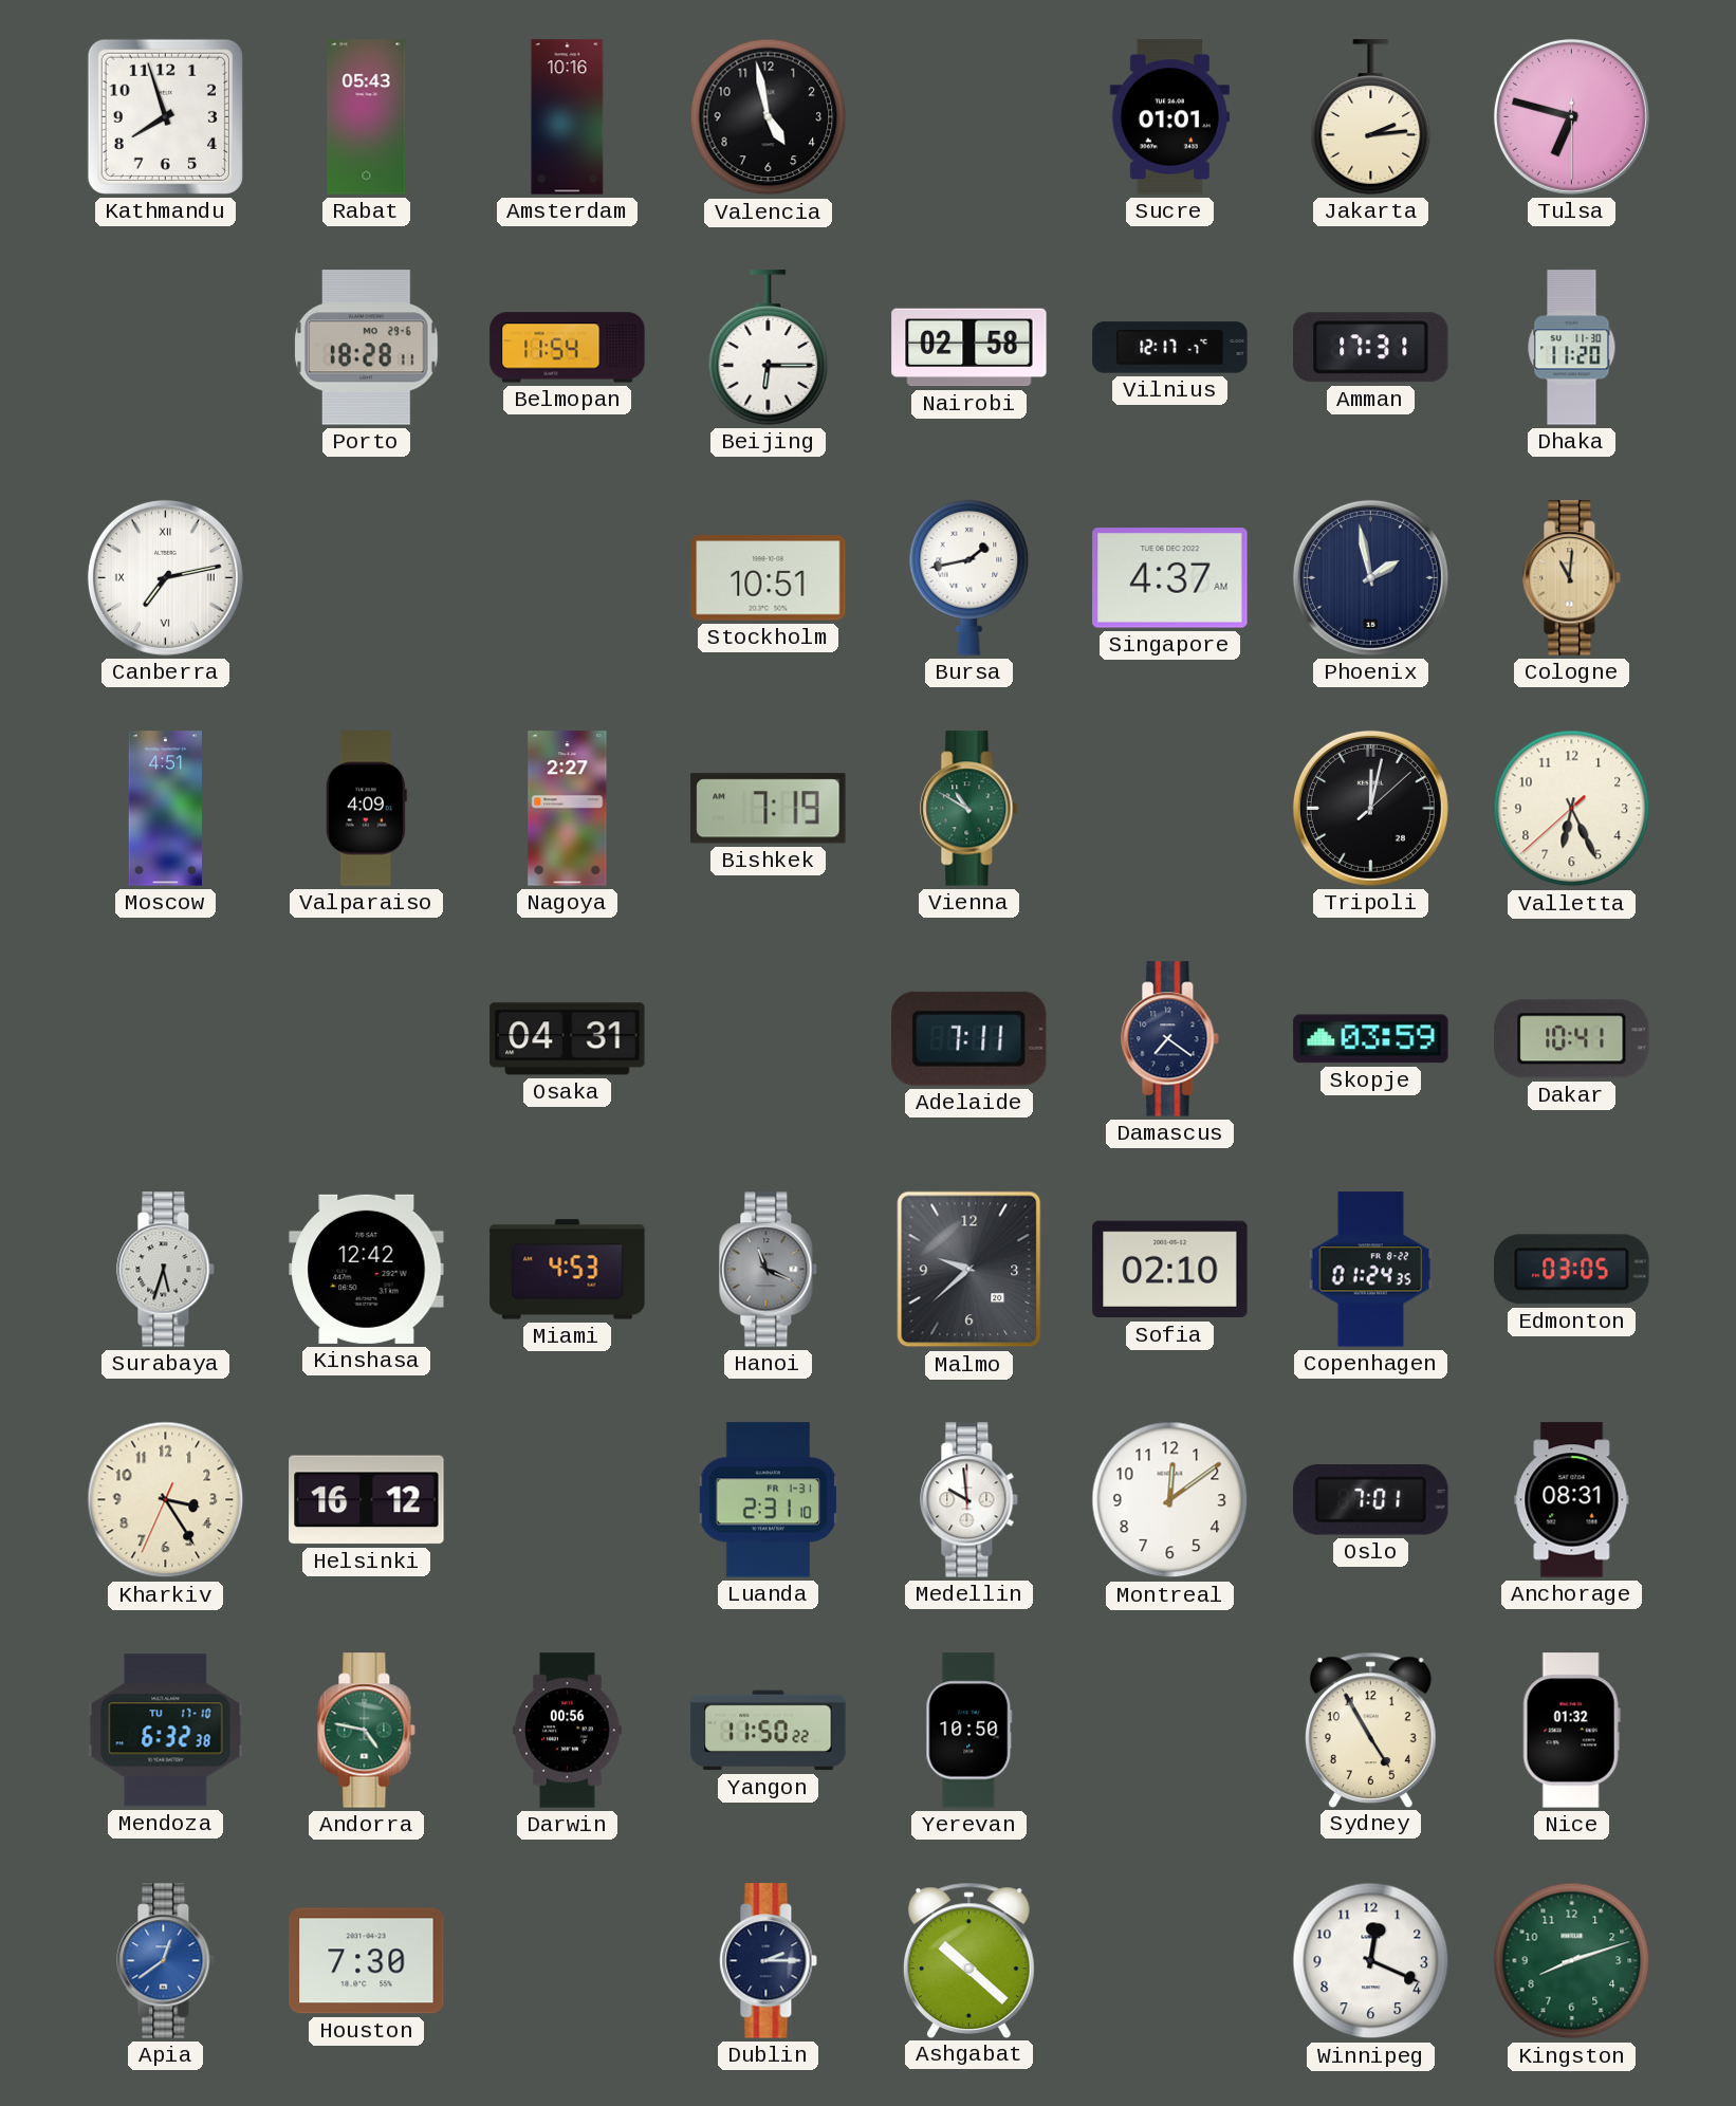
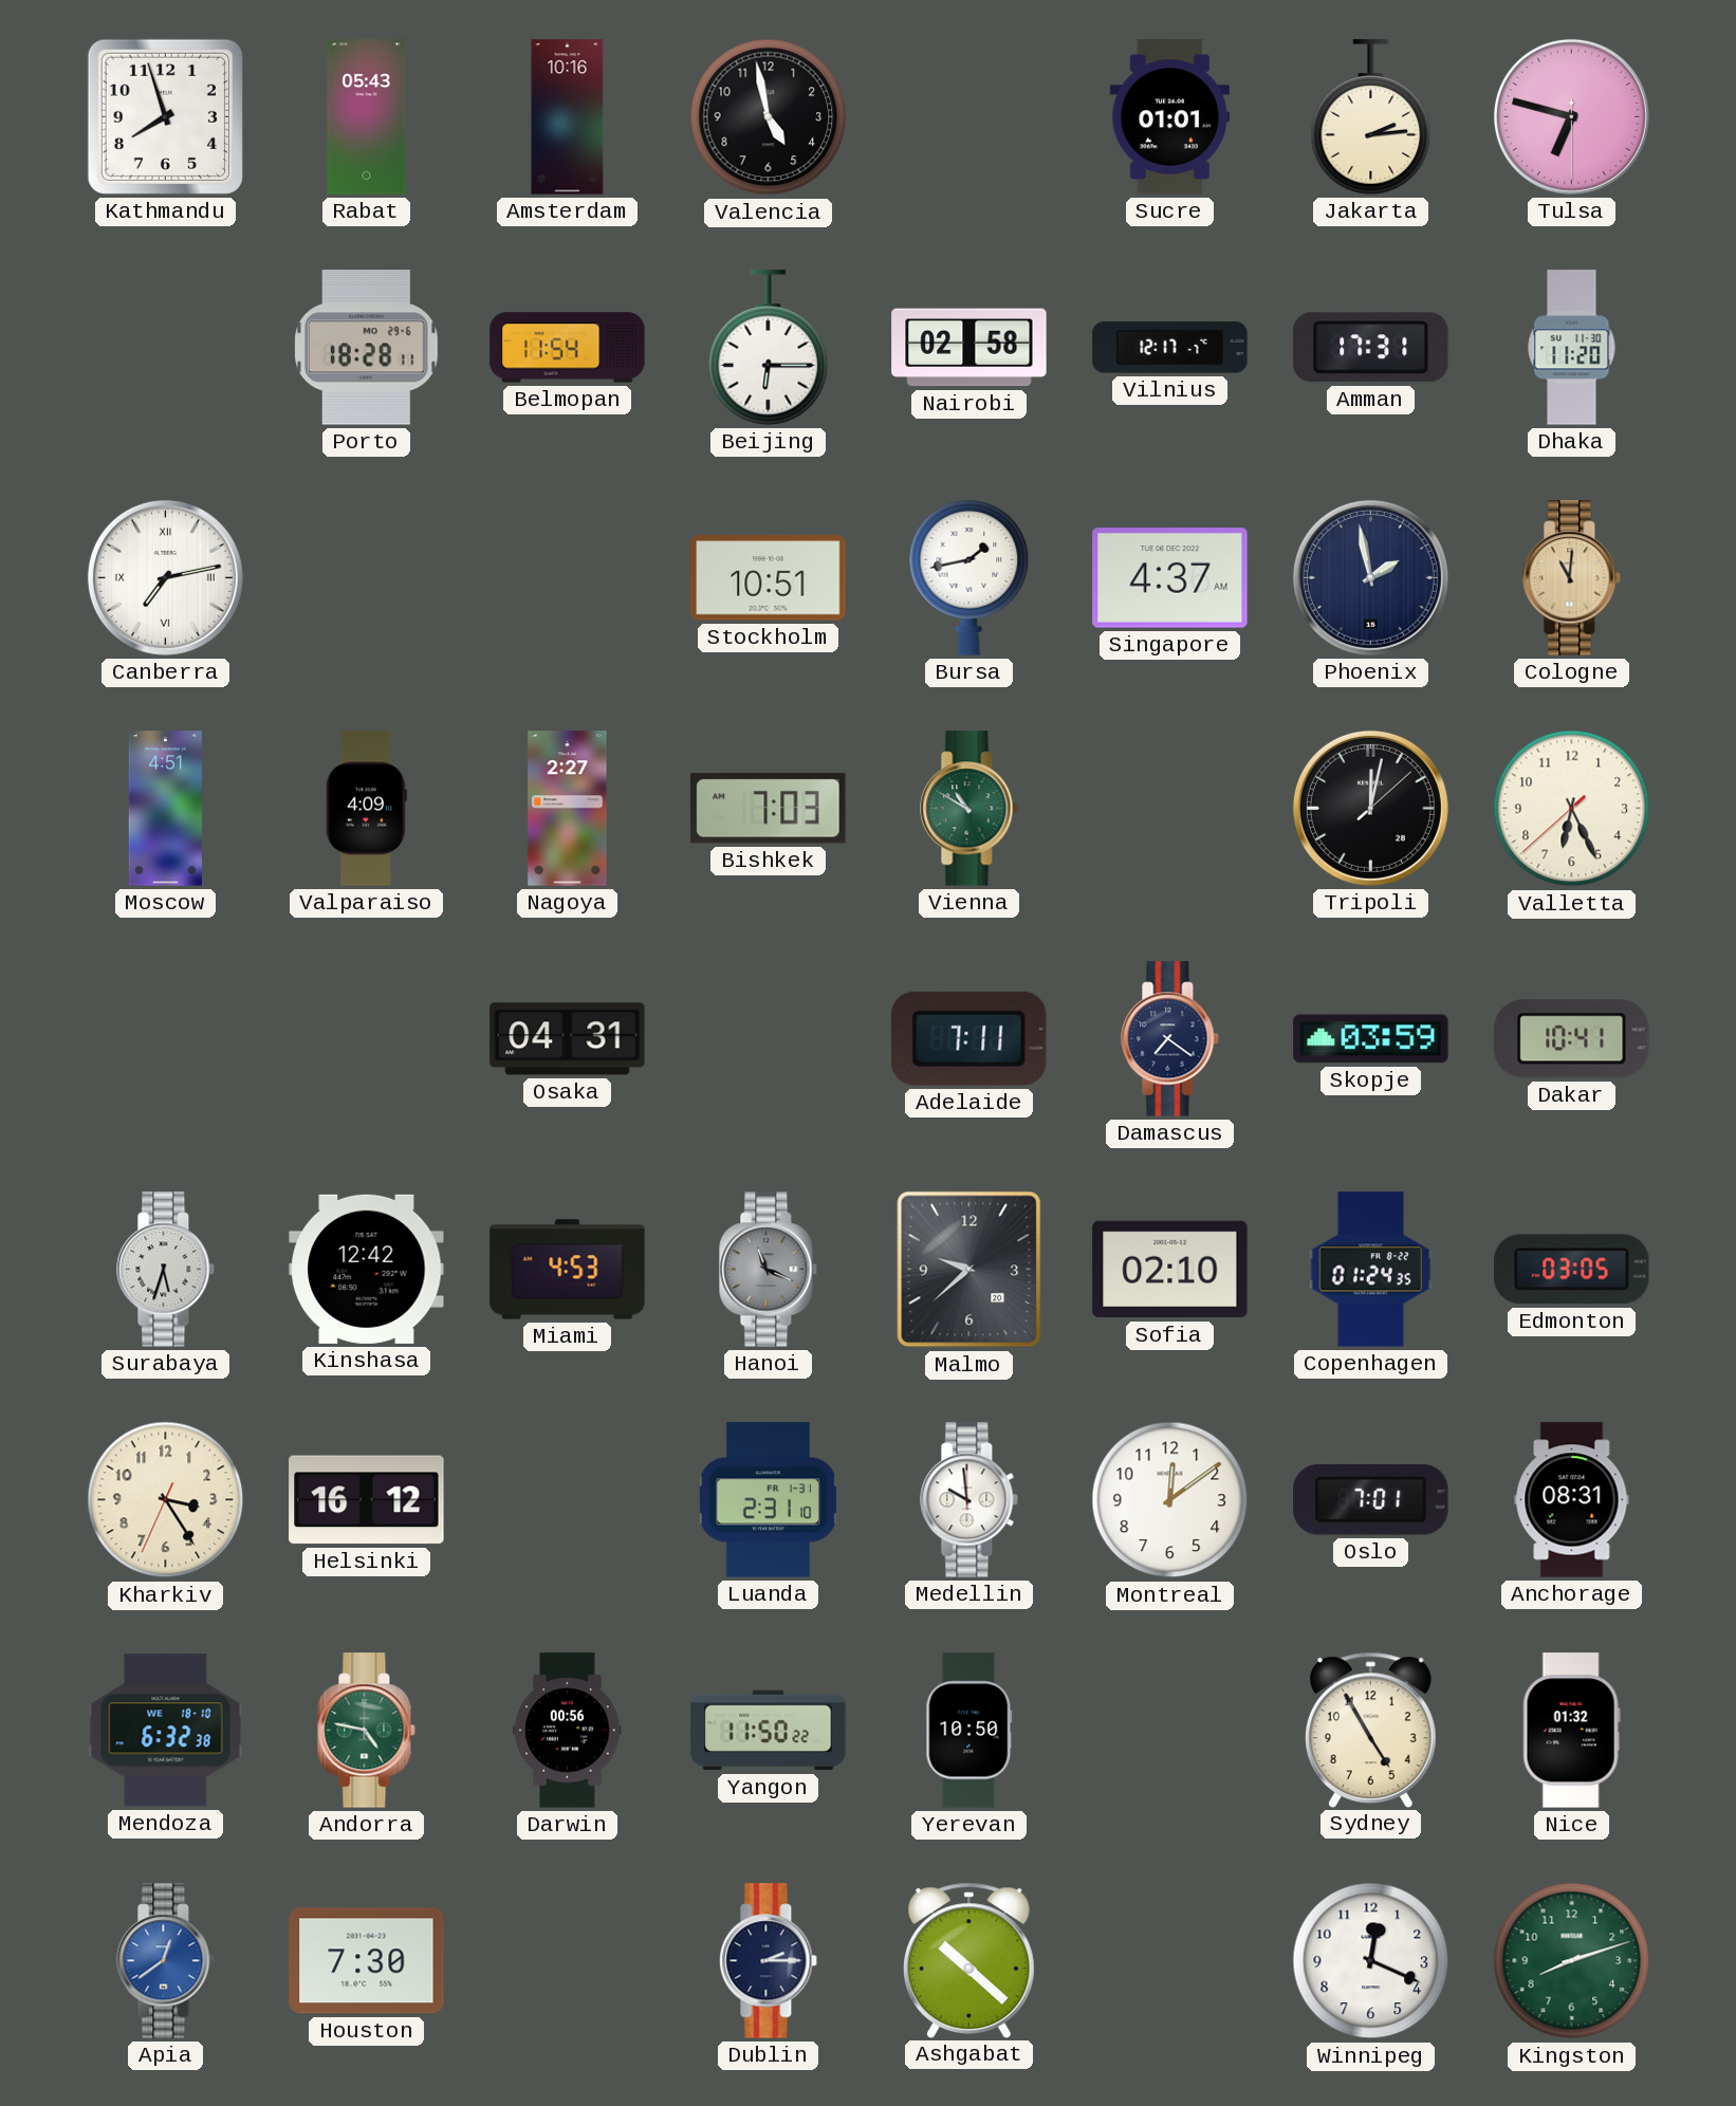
Bishkek: 7:19 -> 7:03
Mendoza date: TU 17-10 -> WE 18-10
